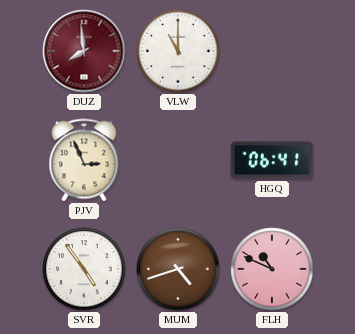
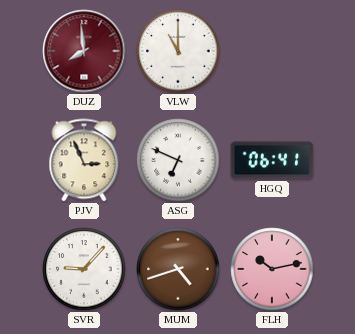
ASG: none -> 6:49
SVR: 4:54 -> 9:07
FLH: 10:49 -> 10:13
